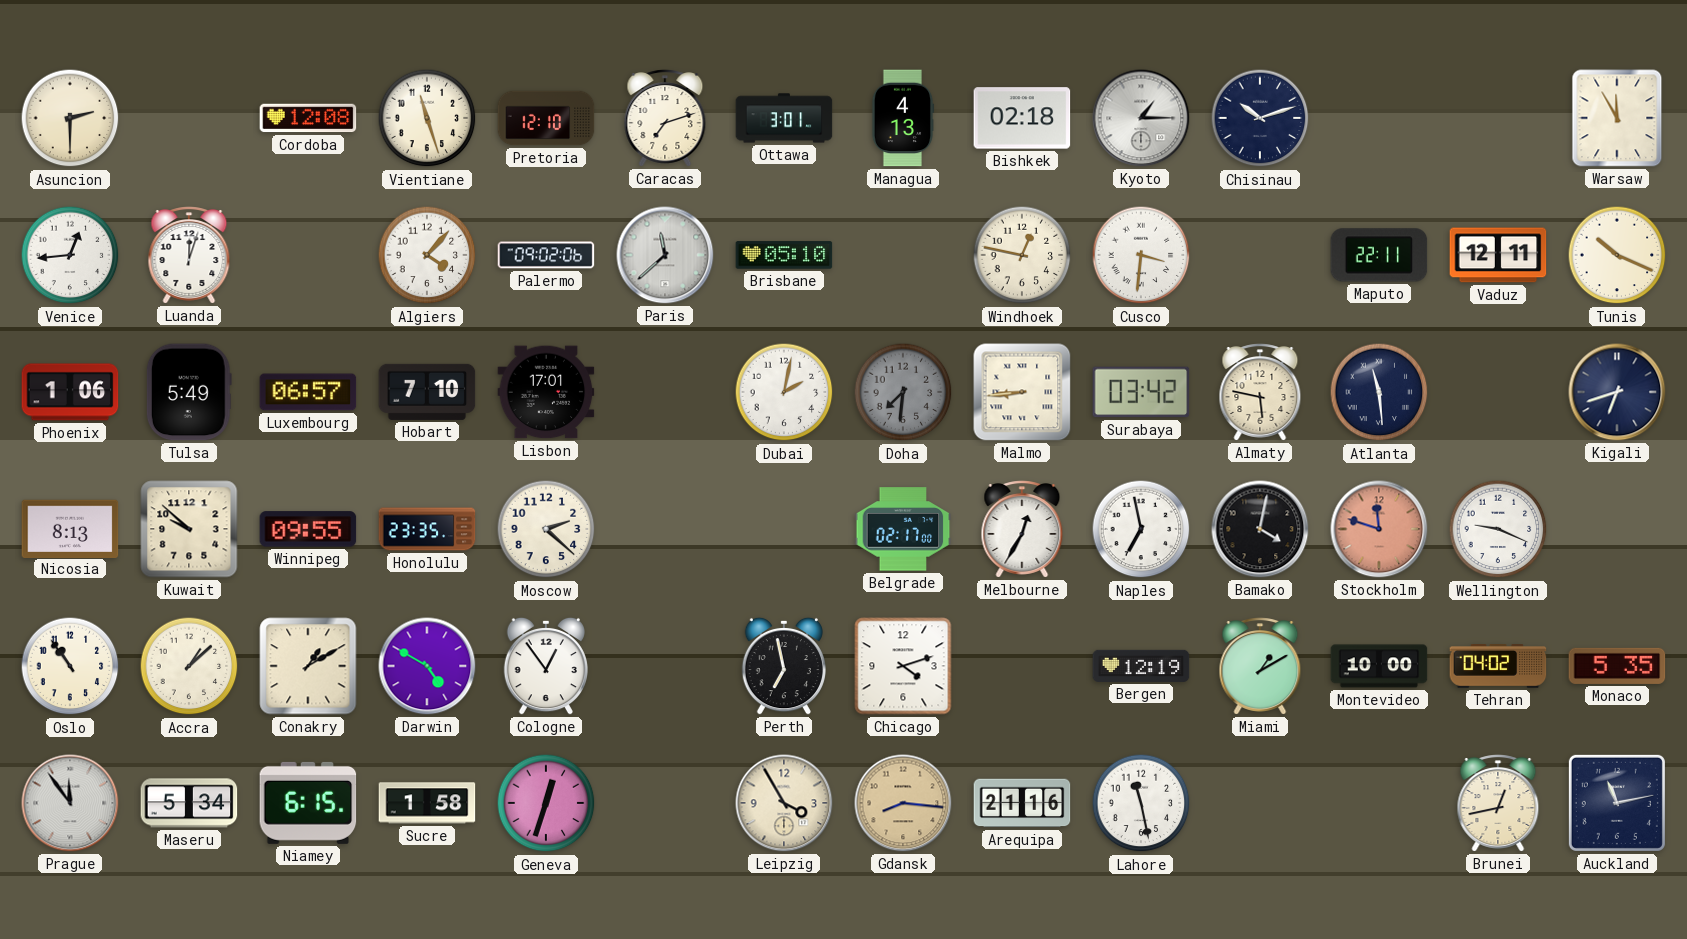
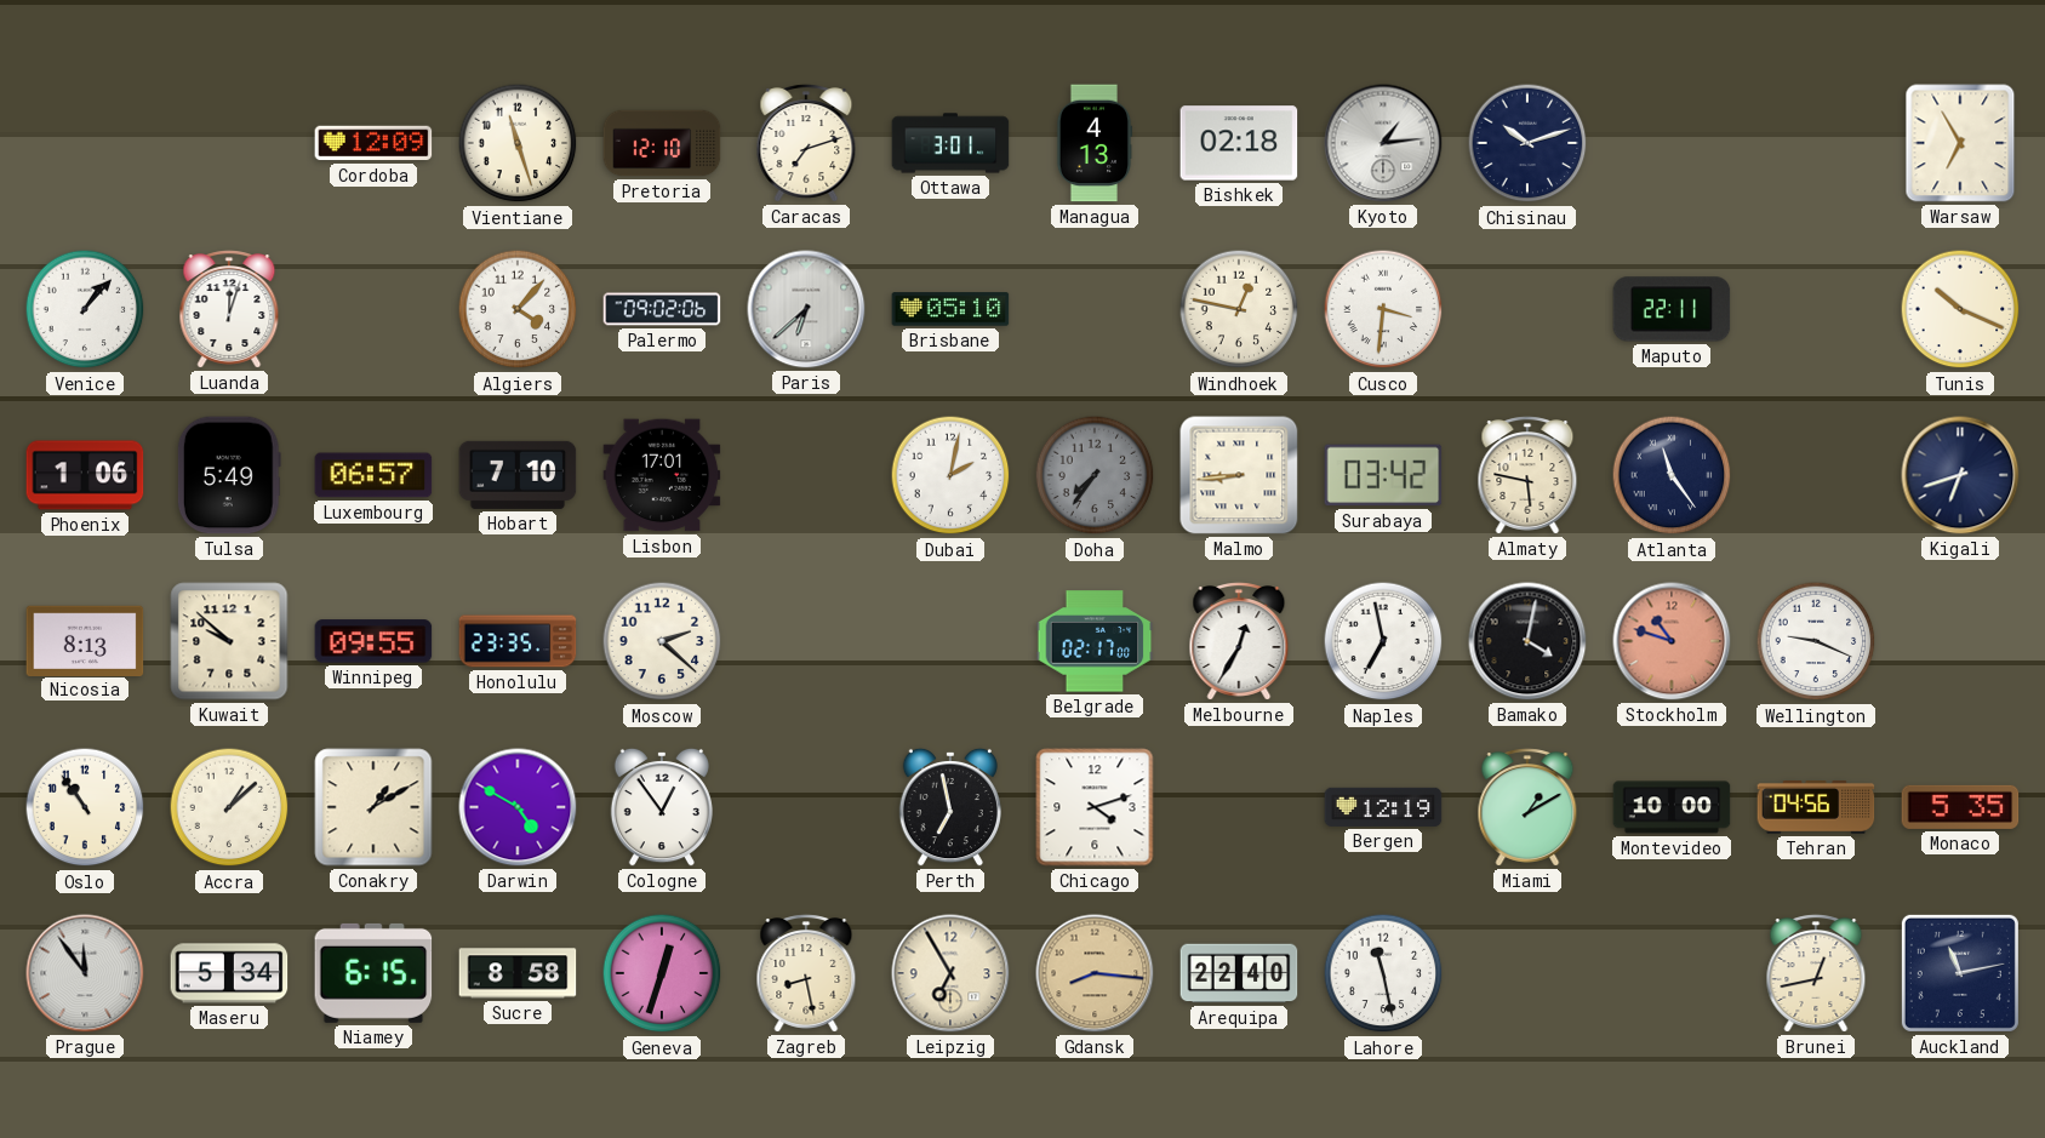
Asuncion: 2:30 -> none
Cordoba: 12:08 -> 12:09
Kyoto: 1:15 -> 1:14
Warsaw: 11:55 -> 6:55
Venice: 12:44 -> 1:07
Paris: 11:38 -> 6:38
Vaduz: 12:11 -> none
Doha: 7:31 -> 7:36
Atlanta: 11:29 -> 11:24
Stockholm: 11:48 -> 10:48
Tehran: 04:02 -> 04:56
Sucre: 1:58 -> 8:58
Zagreb: none -> 8:28
Leipzig: 3:55 -> 6:55
Arequipa: 21:16 -> 22:40
